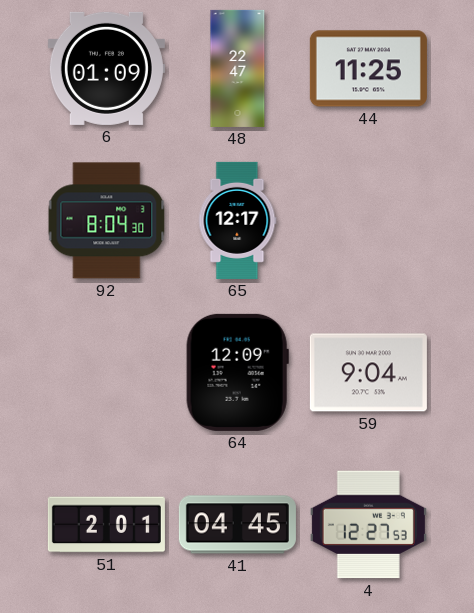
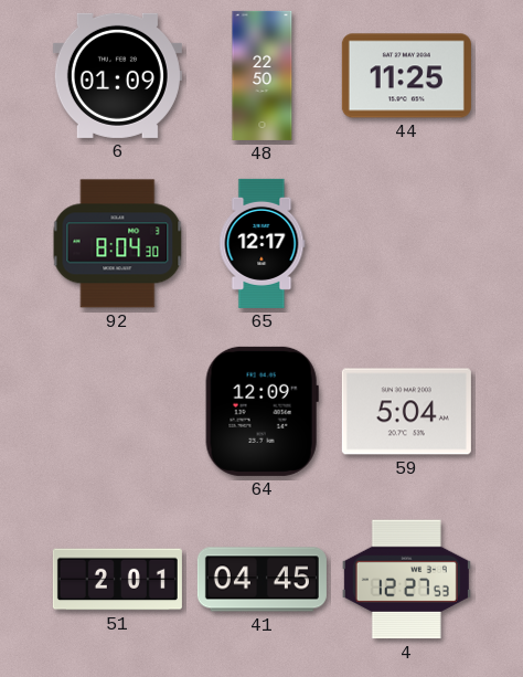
48: 22:47 -> 22:50
59: 9:04 -> 5:04
